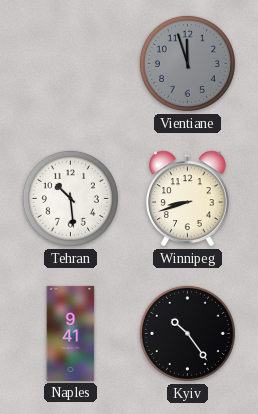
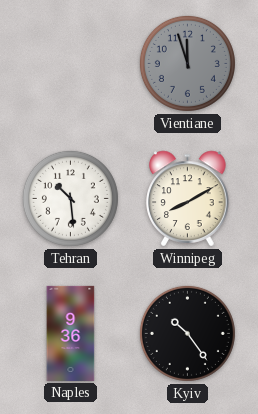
Winnipeg: 8:42 -> 8:10
Naples: 9:41 -> 9:36
